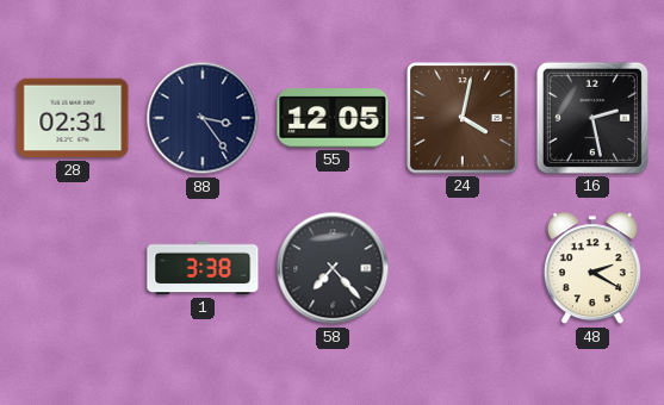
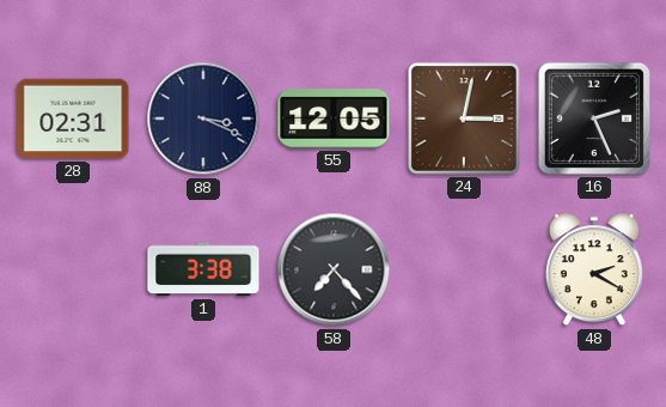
88: 3:24 -> 3:19
24: 4:02 -> 3:02
16: 2:28 -> 2:26
